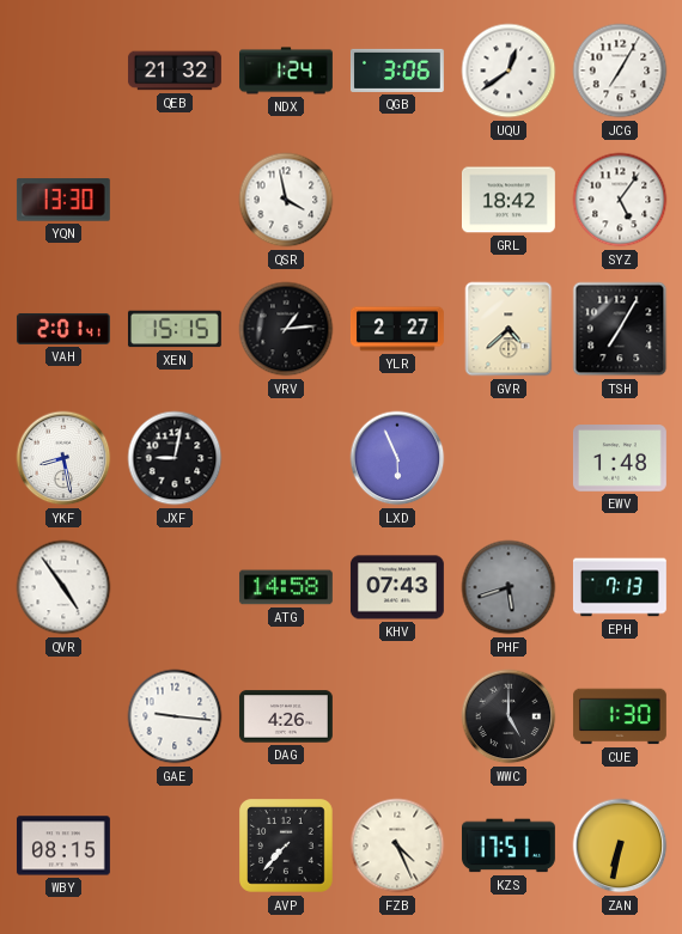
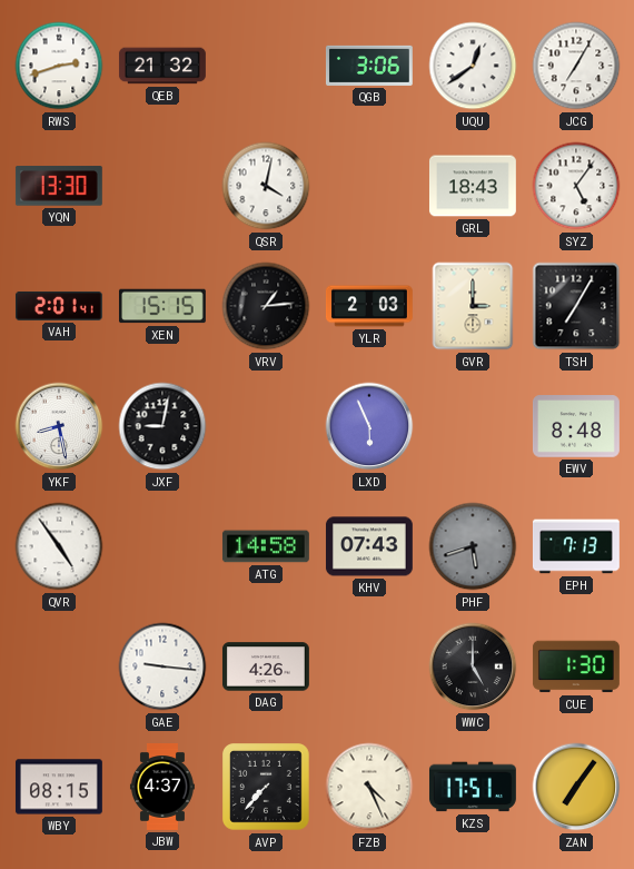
RWS: none -> 2:42
NDX: 1:24 -> none
QSR: 3:58 -> 4:02
GRL: 18:42 -> 18:43
YLR: 2:27 -> 2:03
GVR: 4:38 -> 3:00
EWV: 1:48 -> 8:48
JBW: none -> 4:37
ZAN: 6:32 -> 7:06
